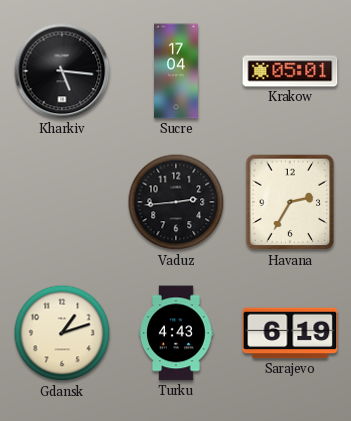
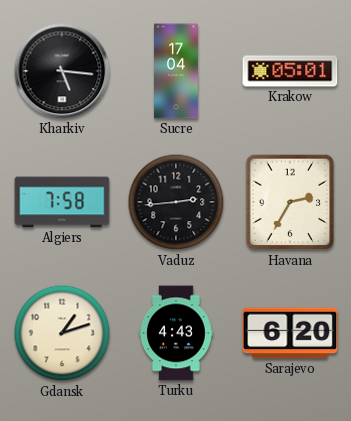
Algiers: none -> 7:58
Sarajevo: 6:19 -> 6:20
